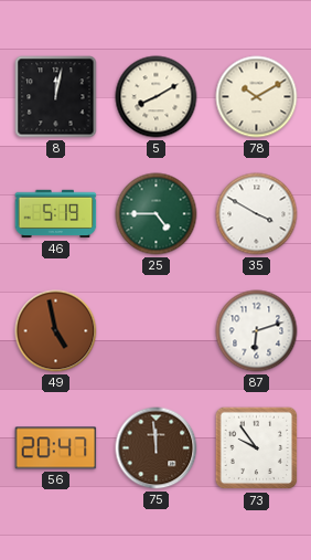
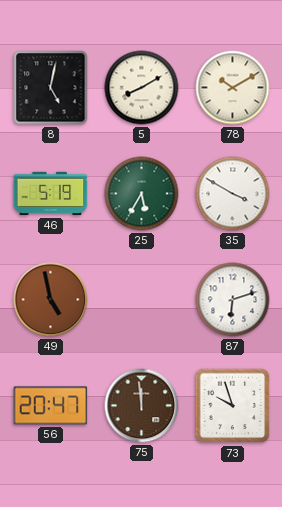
8: 12:02 -> 5:02
25: 4:45 -> 5:35
73: 9:54 -> 9:57
